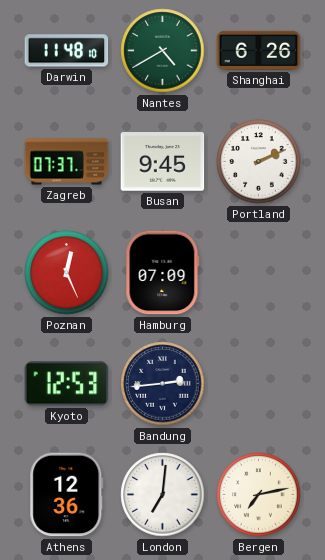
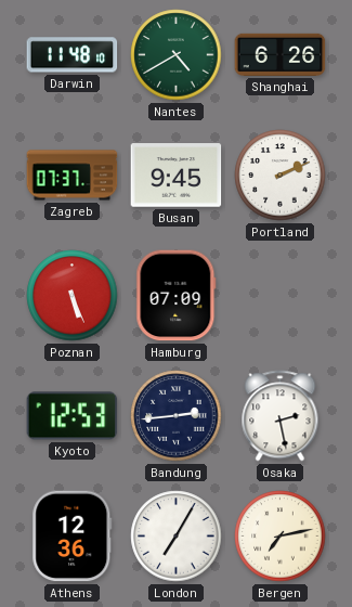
Poznan: 12:26 -> 5:26
Osaka: none -> 2:28
London: 7:01 -> 7:05
